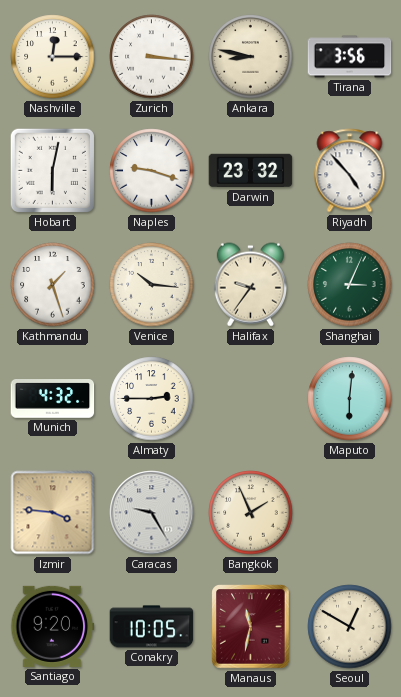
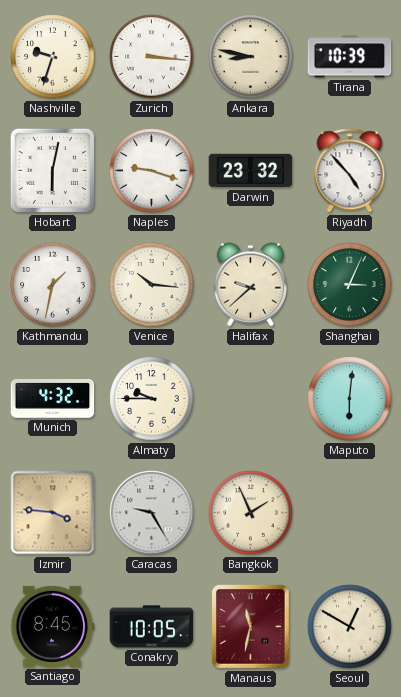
Nashville: 12:15 -> 9:33
Tirana: 3:56 -> 10:39
Kathmandu: 1:27 -> 1:32
Halifax: 9:36 -> 9:38
Almaty: 2:45 -> 9:45
Santiago: 9:20 -> 8:45
